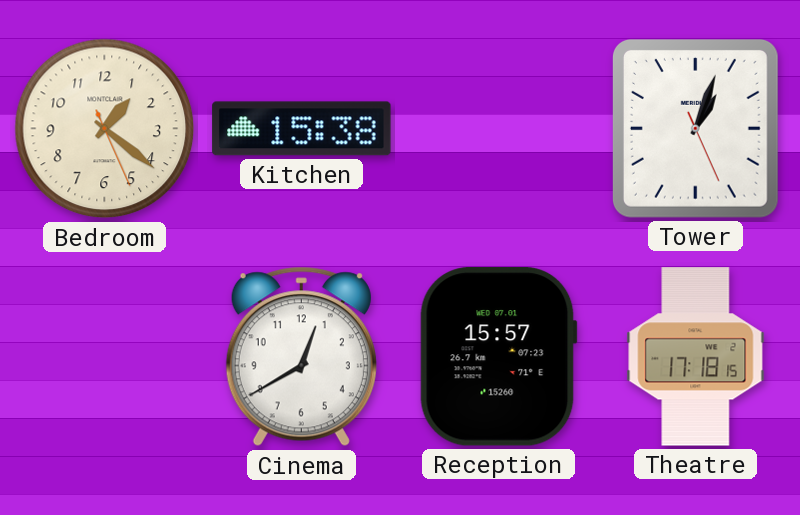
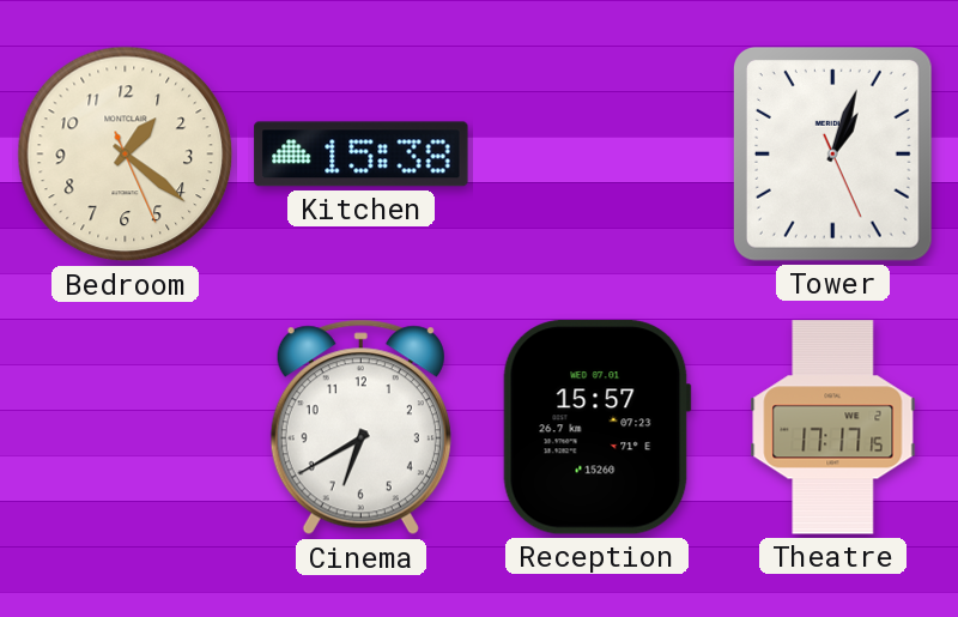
Cinema: 12:40 -> 6:40
Theatre: 17:18 -> 17:17
